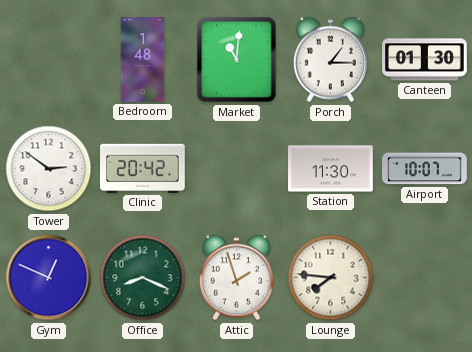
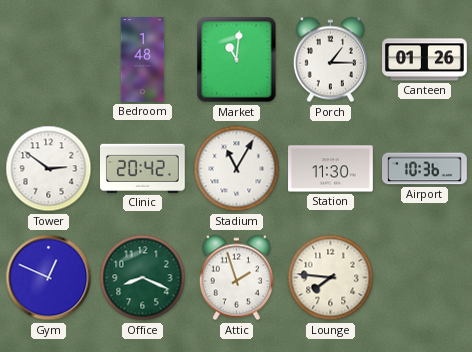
Canteen: 01:30 -> 01:26
Stadium: none -> 11:05
Airport: 10:07 -> 10:36
